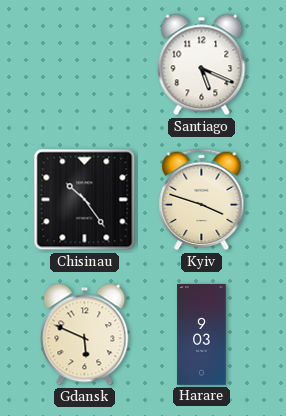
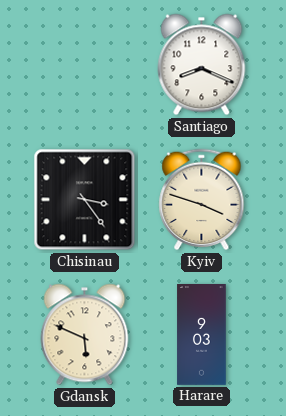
Santiago: 5:19 -> 8:19
Chisinau: 10:24 -> 3:24
